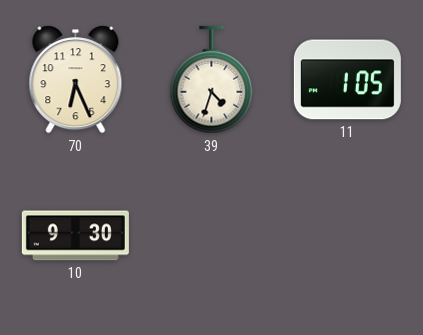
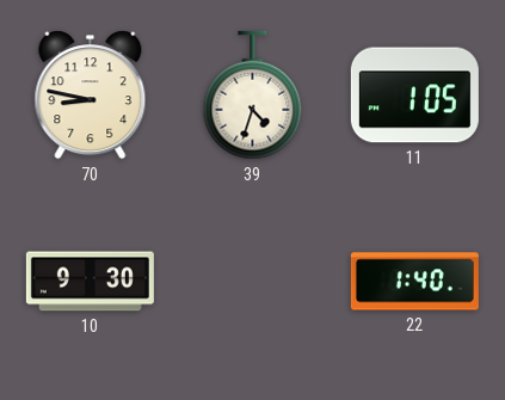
70: 6:26 -> 8:47
22: none -> 1:40
